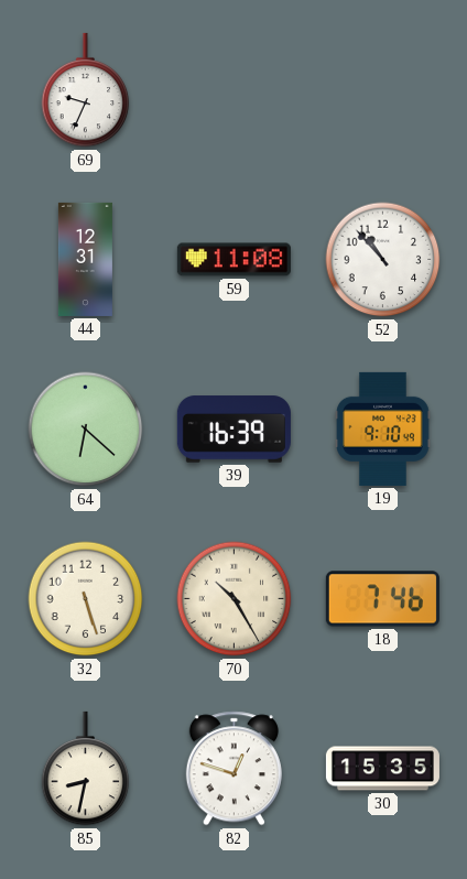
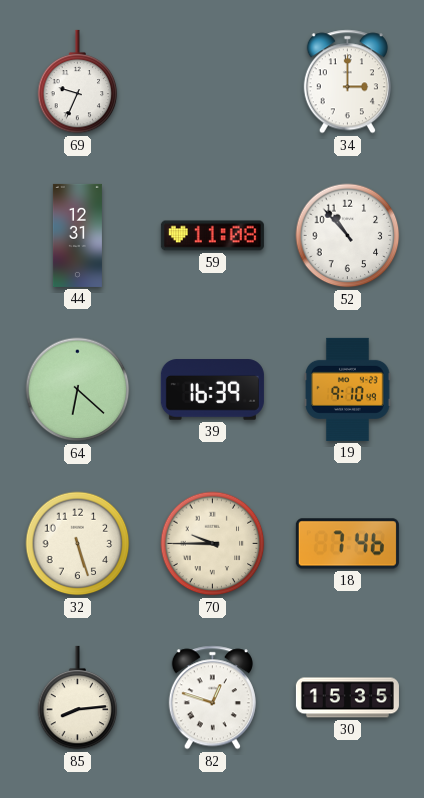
34: none -> 3:00
70: 10:25 -> 9:45
85: 8:32 -> 8:14
